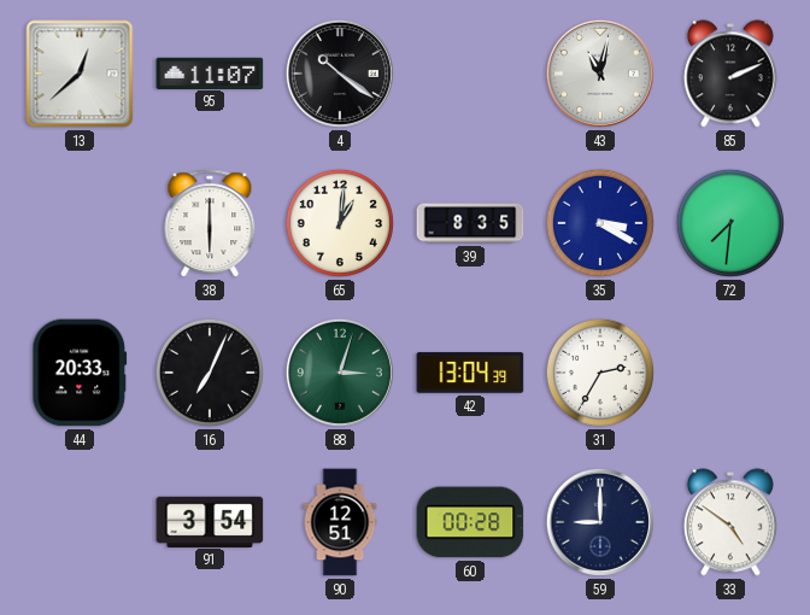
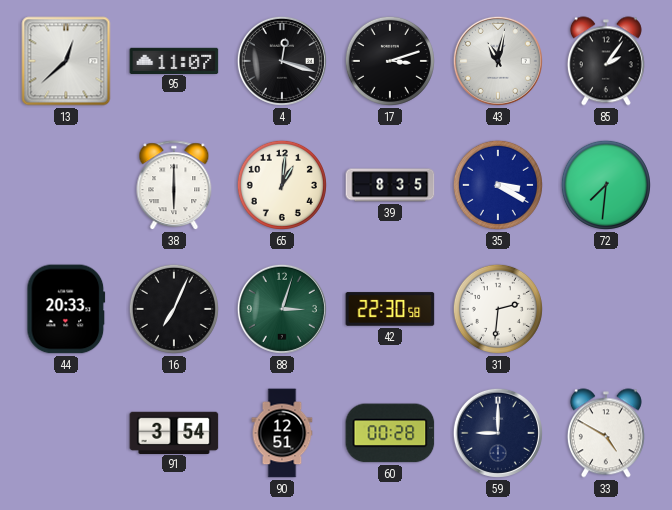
4: 10:21 -> 12:18
17: none -> 3:12
85: 2:11 -> 2:06
42: 13:04 -> 22:30
31: 2:35 -> 2:31
33: 4:51 -> 4:50
